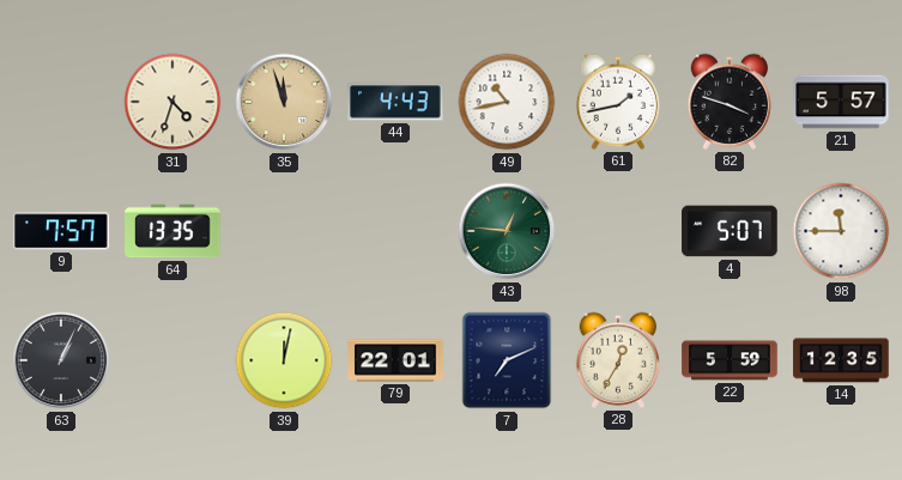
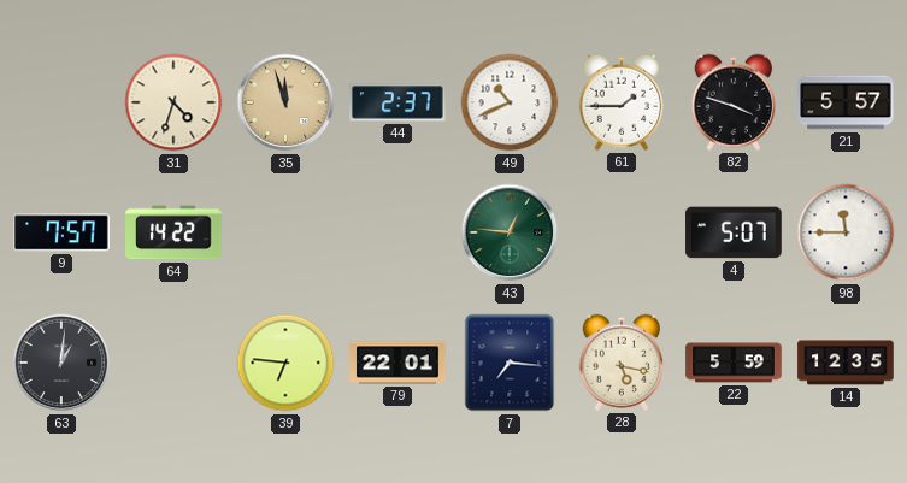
44: 4:43 -> 2:37
49: 10:43 -> 10:41
61: 1:43 -> 1:45
64: 13:35 -> 14:22
63: 1:04 -> 1:01
39: 12:02 -> 6:46
7: 7:11 -> 7:16
28: 12:35 -> 5:17
